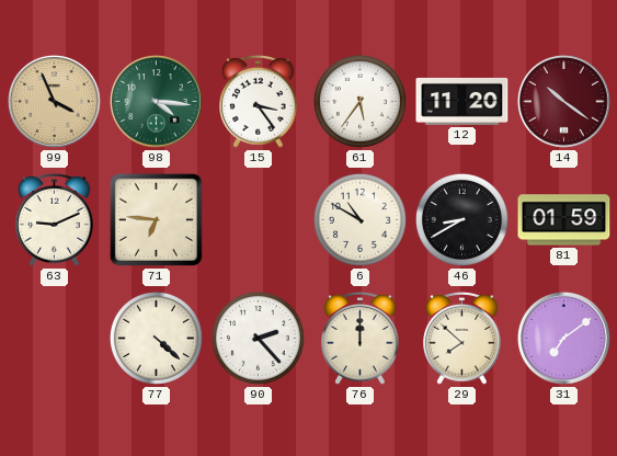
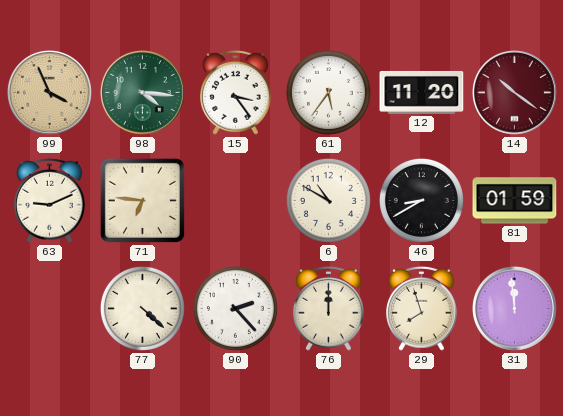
29: 7:52 -> 7:57
31: 7:09 -> 11:59
